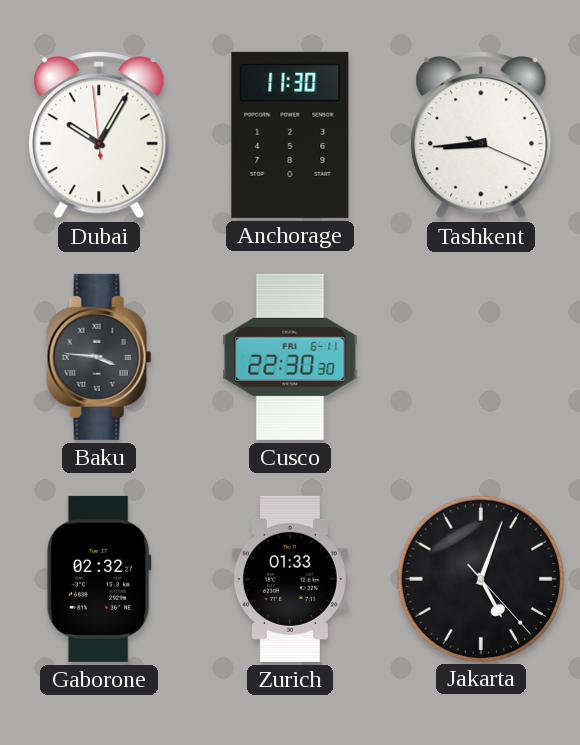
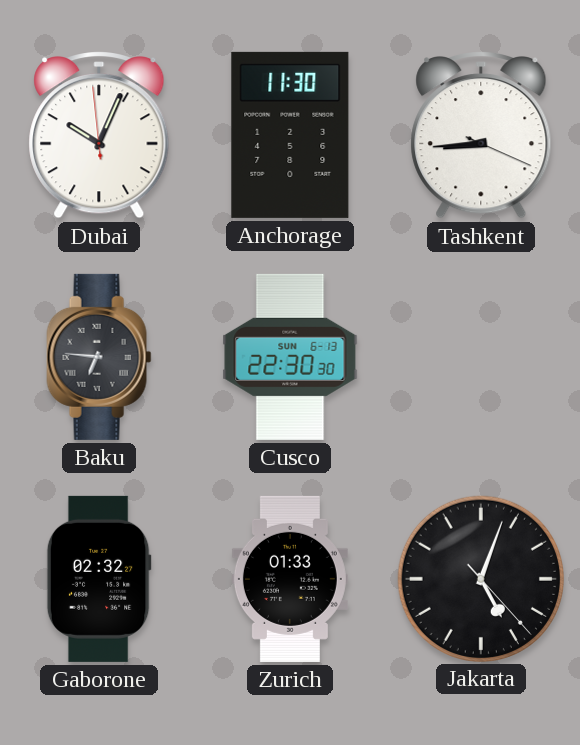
Dubai: 10:04 -> 10:03
Baku: 3:46 -> 6:46
Cusco date: FRI 6-11 -> SUN 6-13
